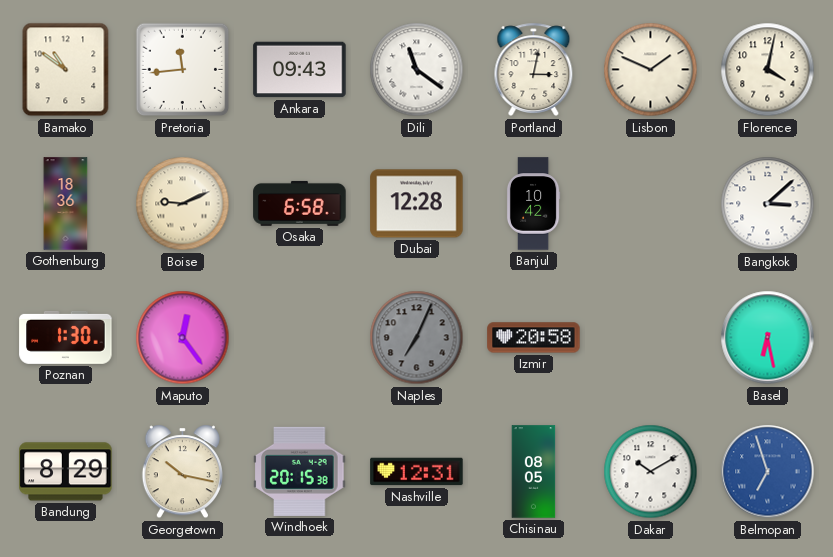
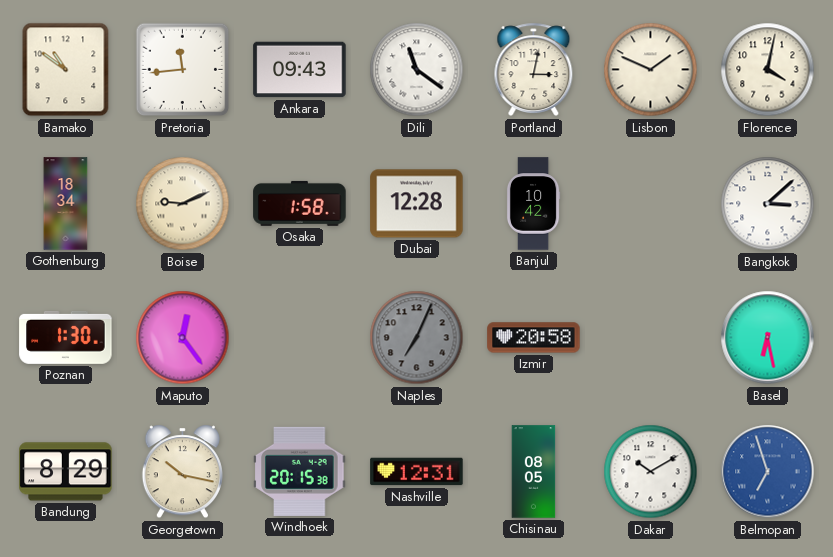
Gothenburg: 18:36 -> 18:34
Osaka: 6:58 -> 1:58
